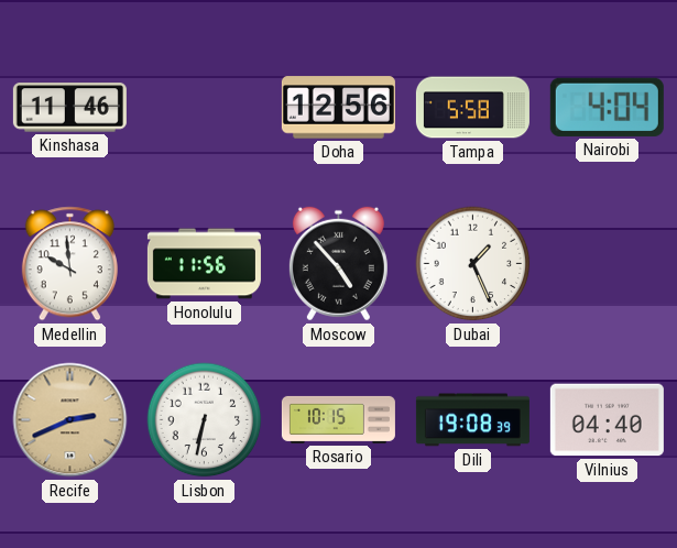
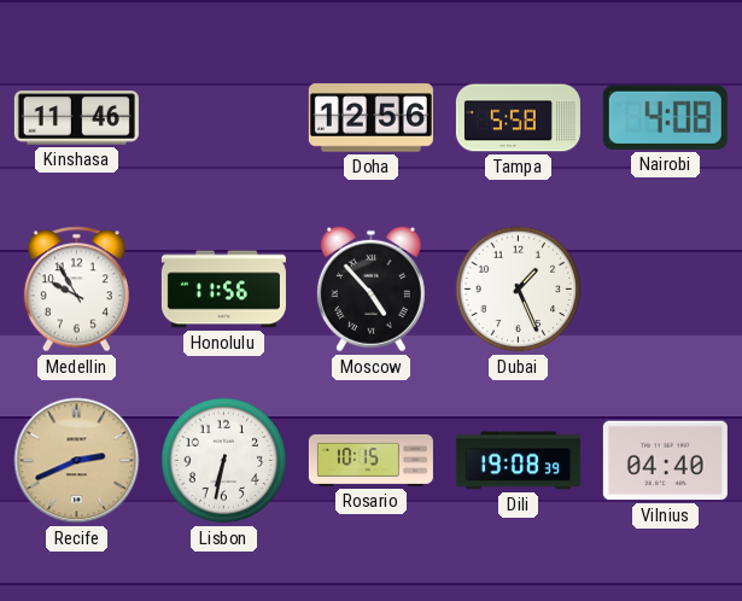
Nairobi: 4:04 -> 4:08
Medellin: 9:59 -> 9:55
